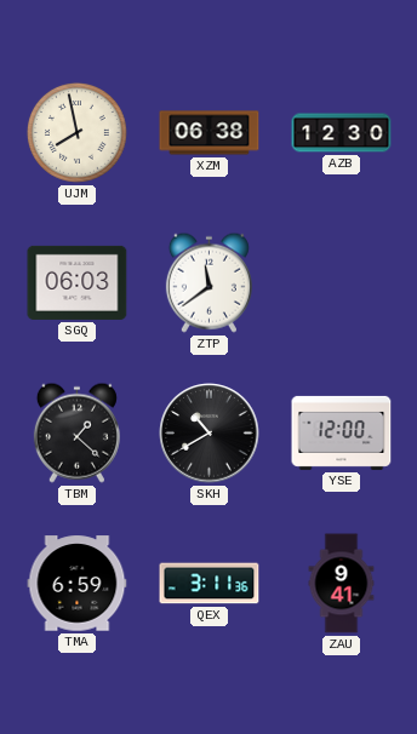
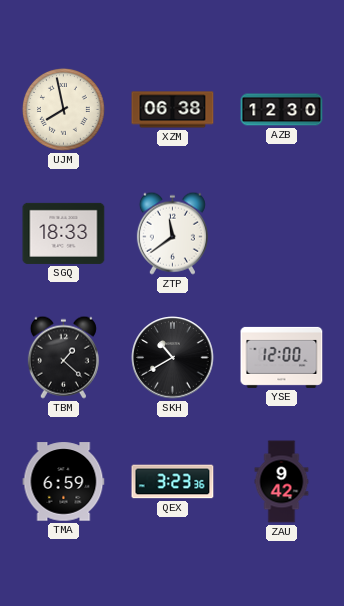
SGQ: 06:03 -> 18:33
QEX: 3:11 -> 3:23
ZAU: 9:41 -> 9:42
